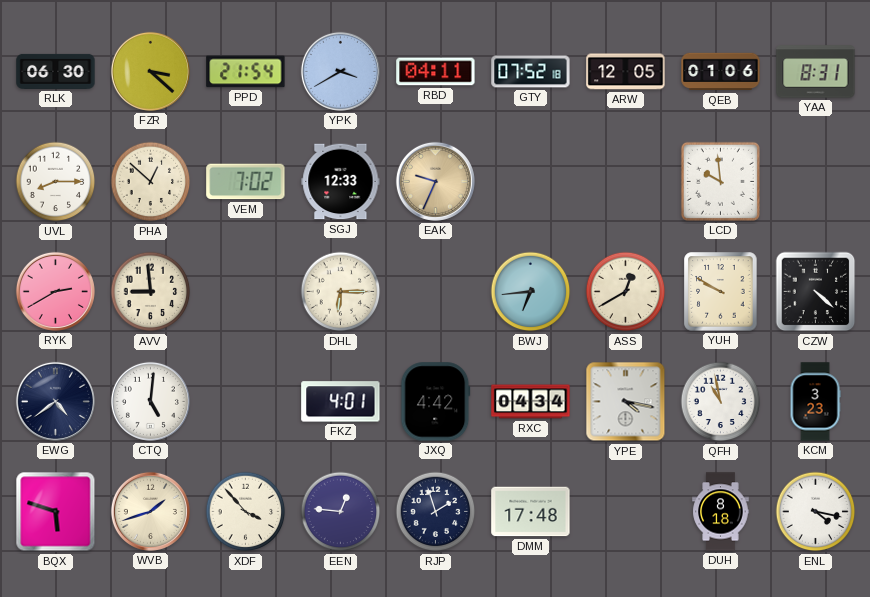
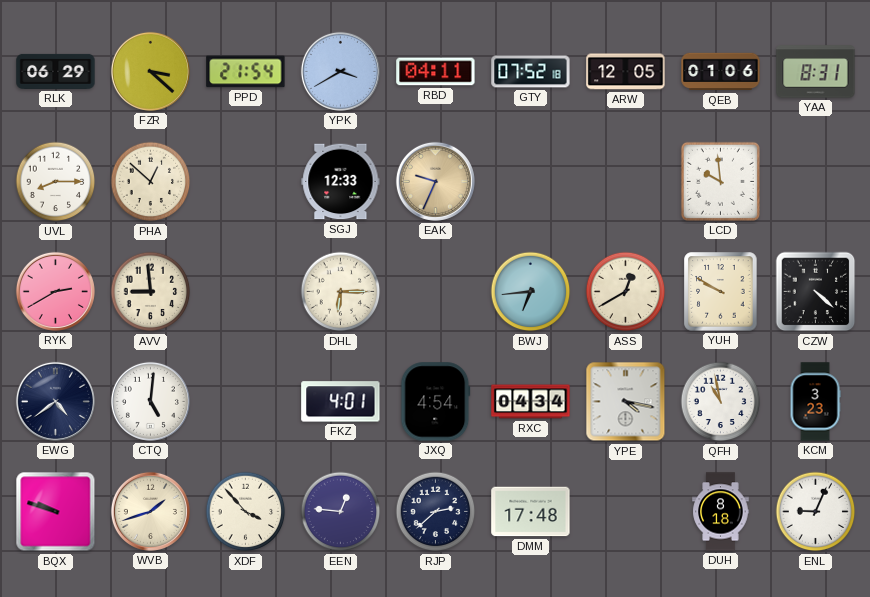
RLK: 06:30 -> 06:29
VEM: 7:02 -> none
JXQ: 4:42 -> 4:54
BQX: 5:48 -> 9:48
RJP: 1:57 -> 2:38
ENL: 4:17 -> 9:04
